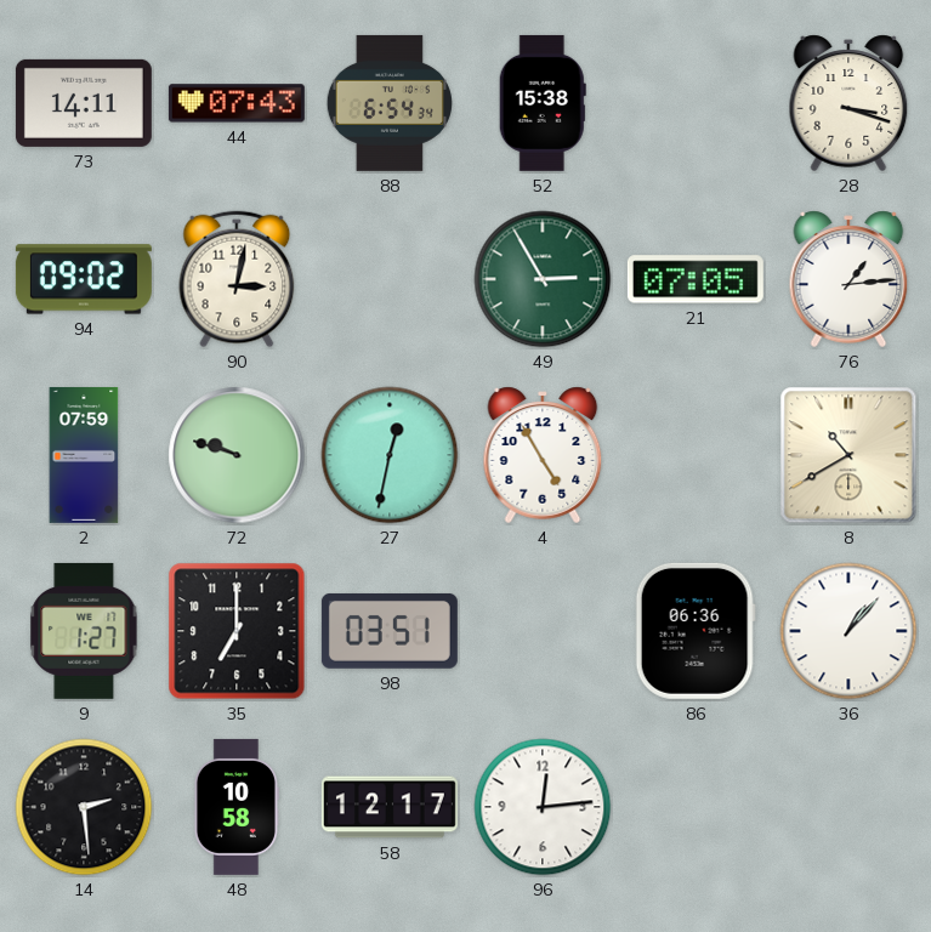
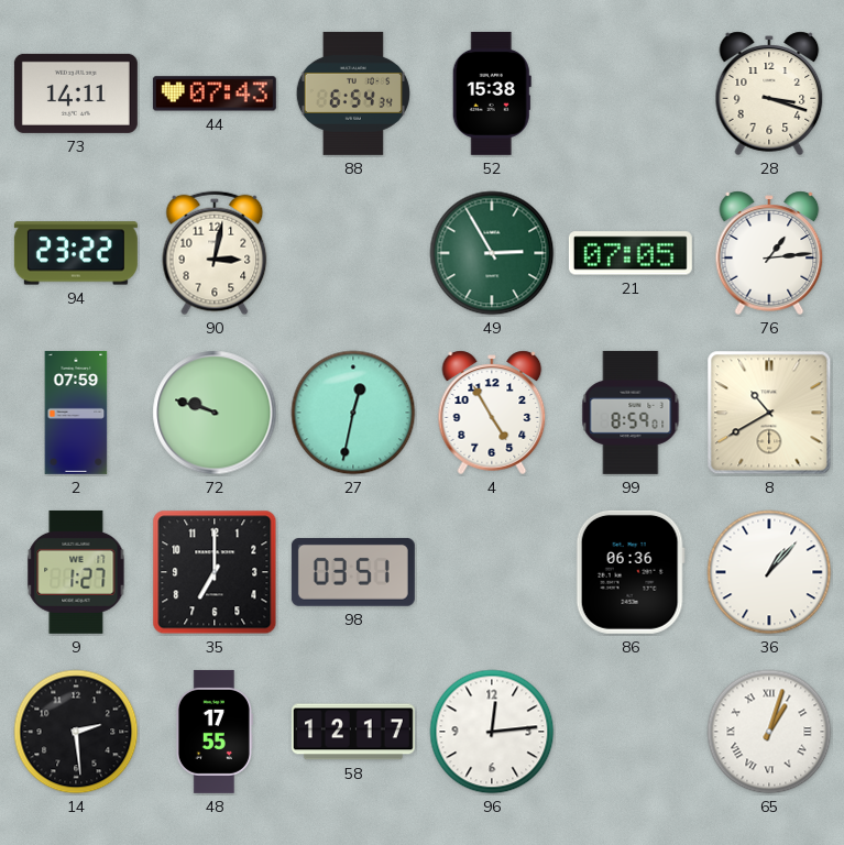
94: 09:02 -> 23:22
99: none -> 8:59
48: 10:58 -> 17:55
65: none -> 1:03
